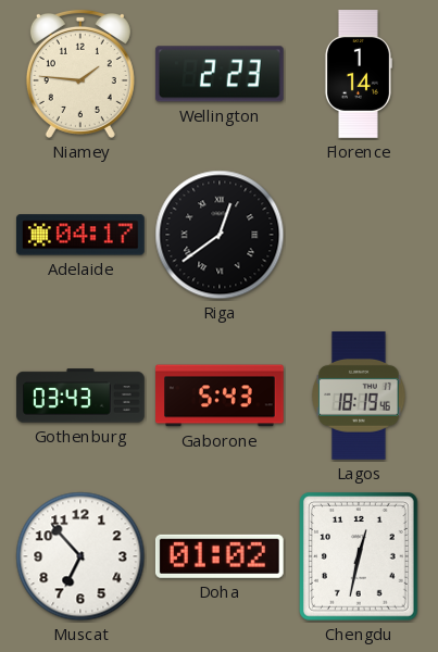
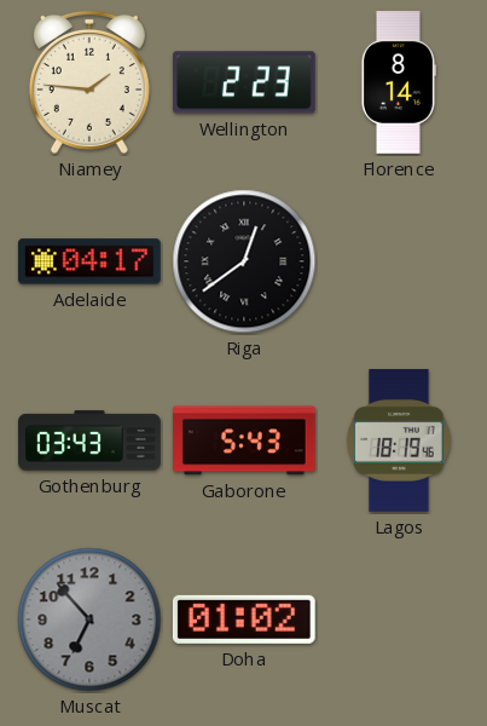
Florence: 1:14 -> 8:14
Muscat dial: white -> grey
Chengdu: 12:32 -> none
